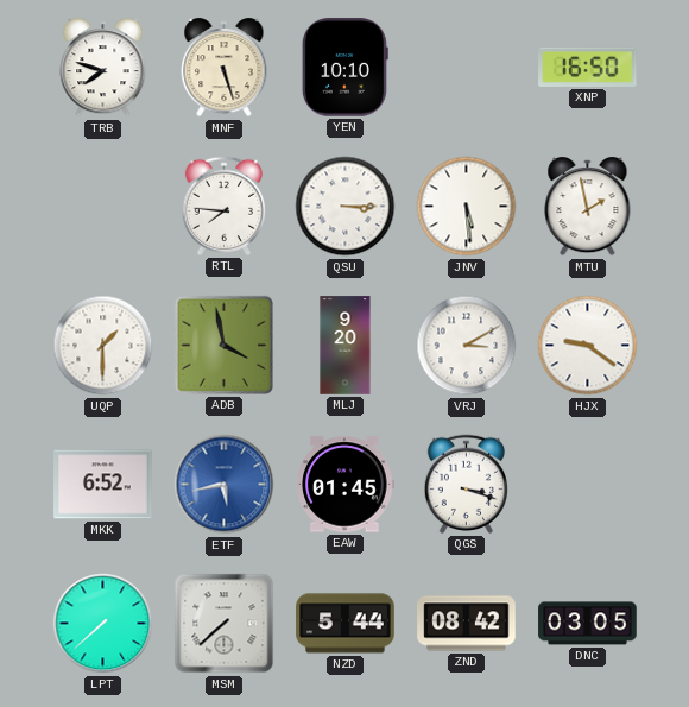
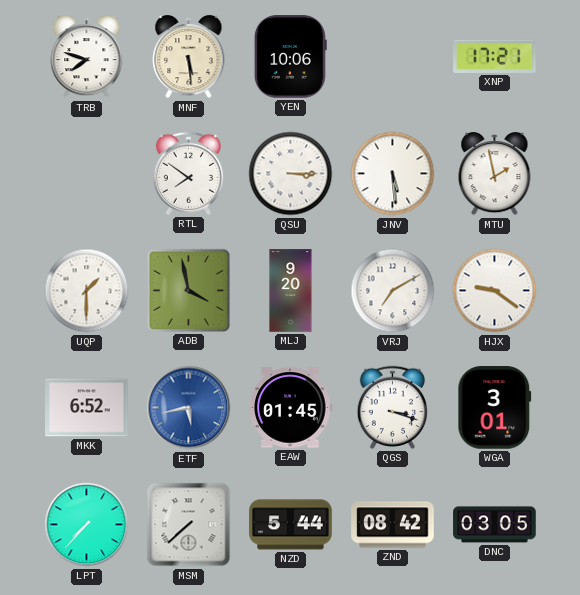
MNF: 5:27 -> 5:29
YEN: 10:10 -> 10:06
XNP: 16:50 -> 17:21
RTL: 7:46 -> 7:51
VRJ: 3:10 -> 7:10
WGA: none -> 3:01
LPT: 7:38 -> 7:37
